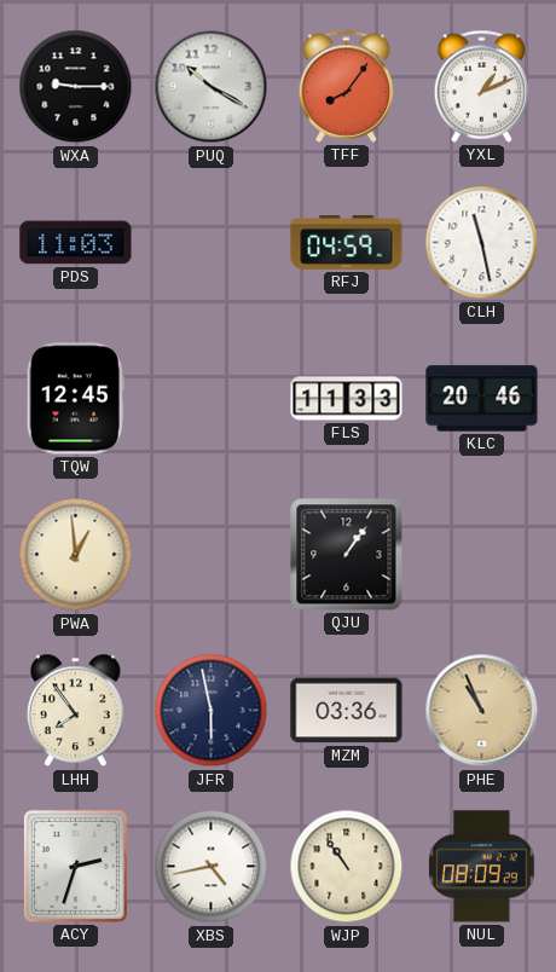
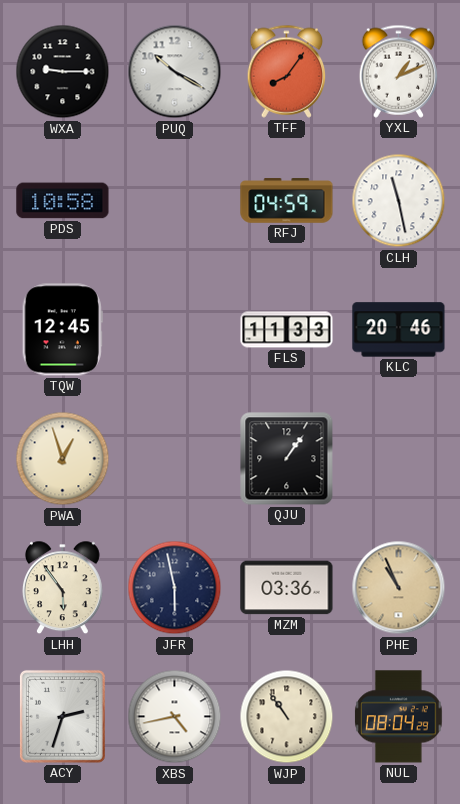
PDS: 11:03 -> 10:58
PWA: 12:59 -> 12:57
LHH: 7:54 -> 5:54
NUL: 08:09 -> 08:04
